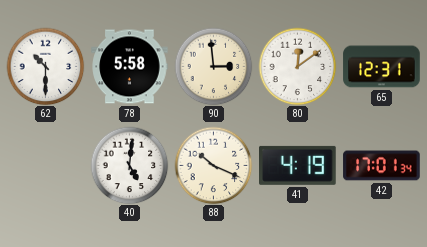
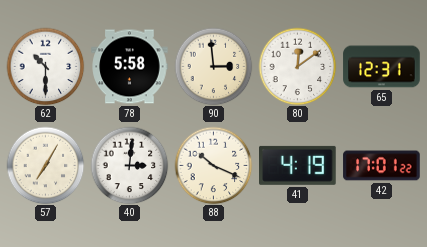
57: none -> 7:05
40: 5:01 -> 3:01
42: 17:01:34 -> 17:01:22
